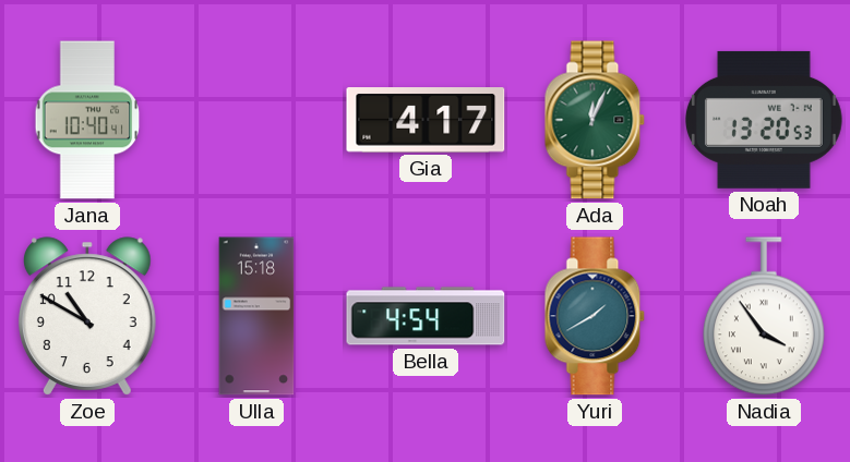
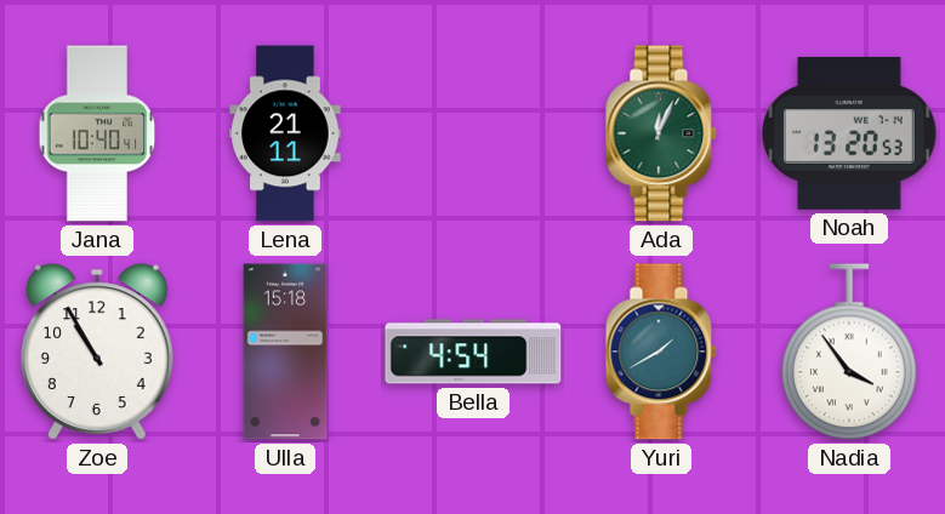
Lena: none -> 21:11
Gia: 4:17 -> none
Zoe: 10:50 -> 10:55
